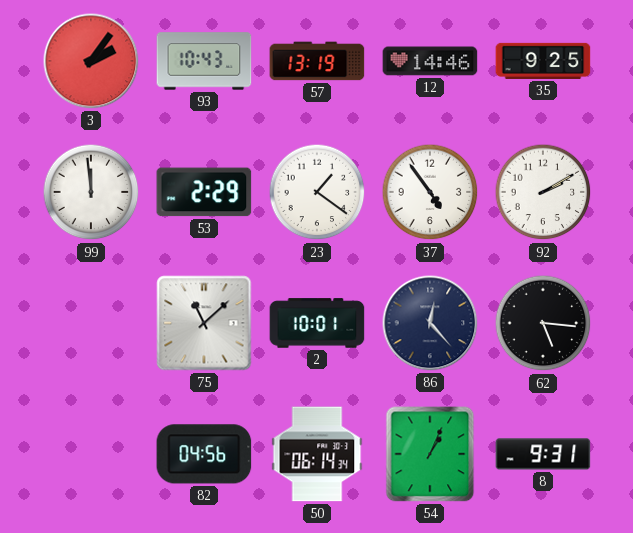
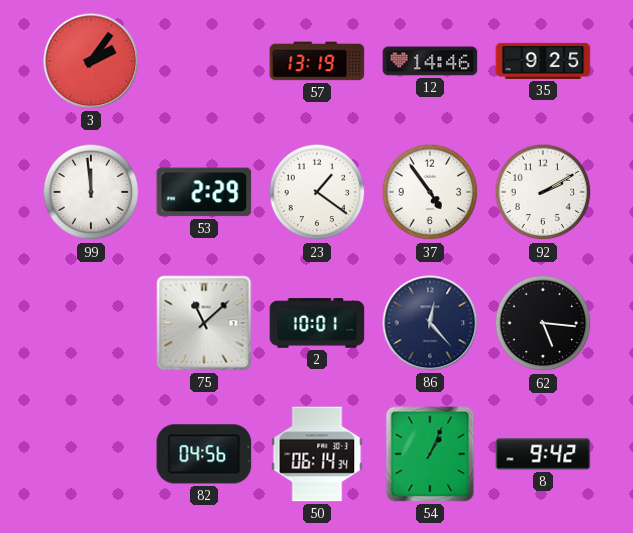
93: 10:43 -> none
8: 9:31 -> 9:42
